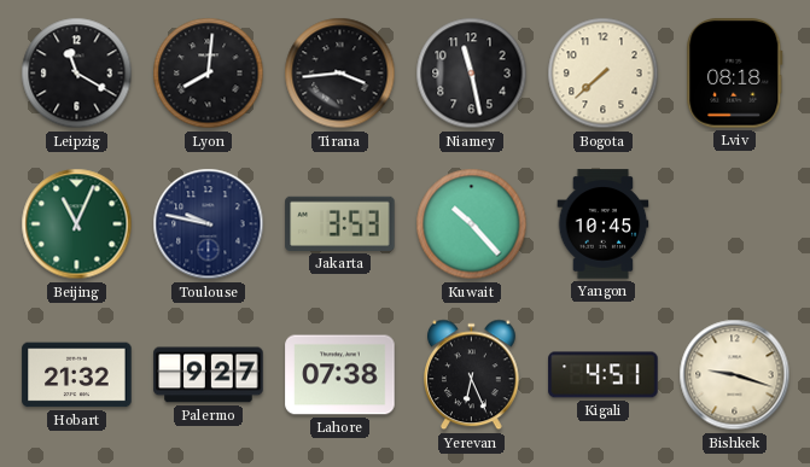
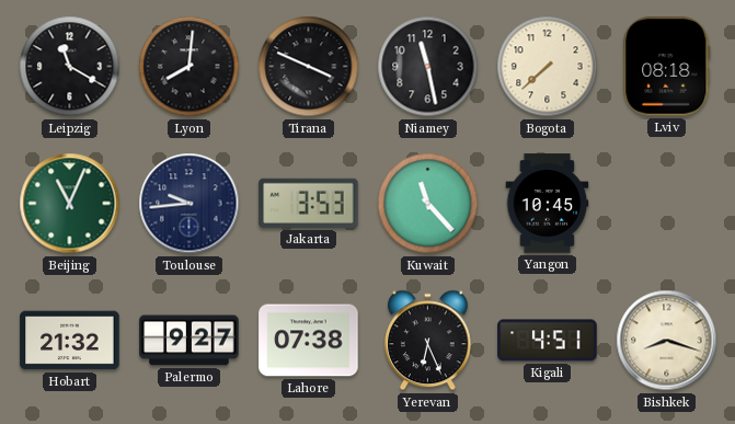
Tirana: 3:44 -> 3:49
Toulouse: 9:47 -> 9:44
Kuwait: 10:23 -> 11:23
Bishkek: 9:18 -> 8:18
